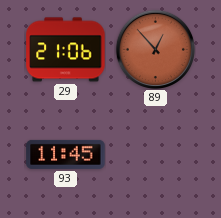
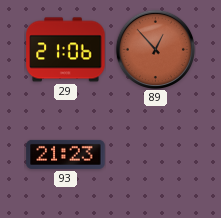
93: 11:45 -> 21:23
